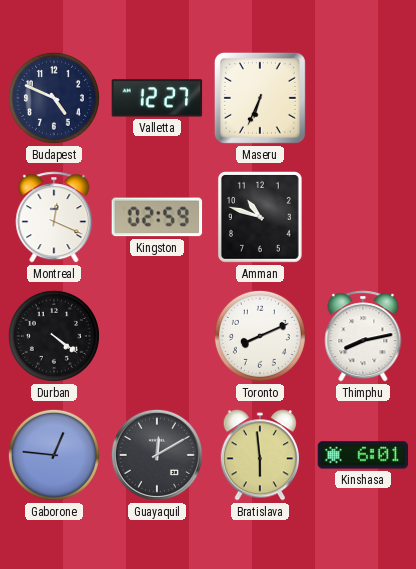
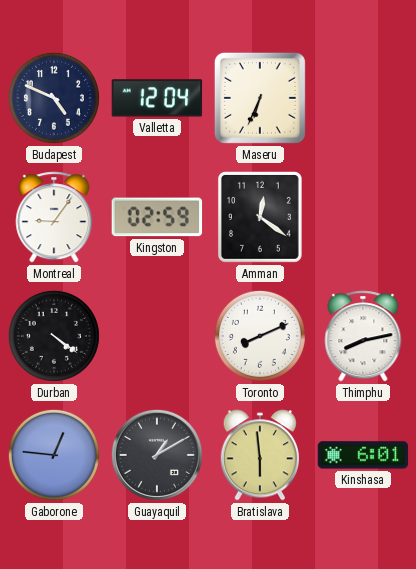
Valletta: 12:27 -> 12:04
Montreal: 12:19 -> 9:06
Amman: 10:48 -> 12:21
Guayaquil: 12:10 -> 1:10
